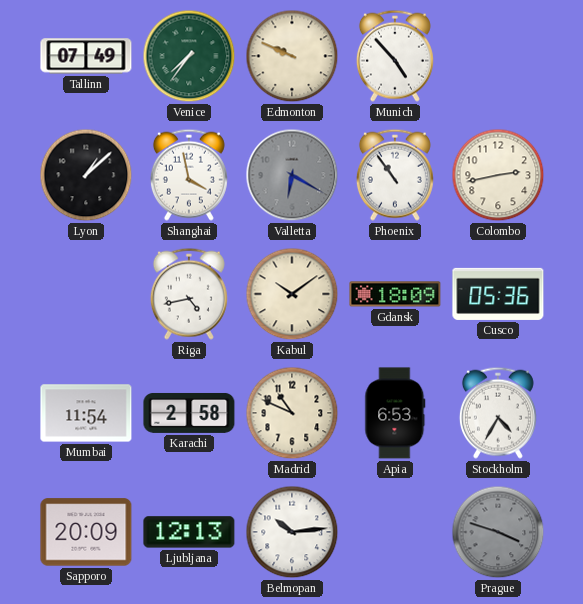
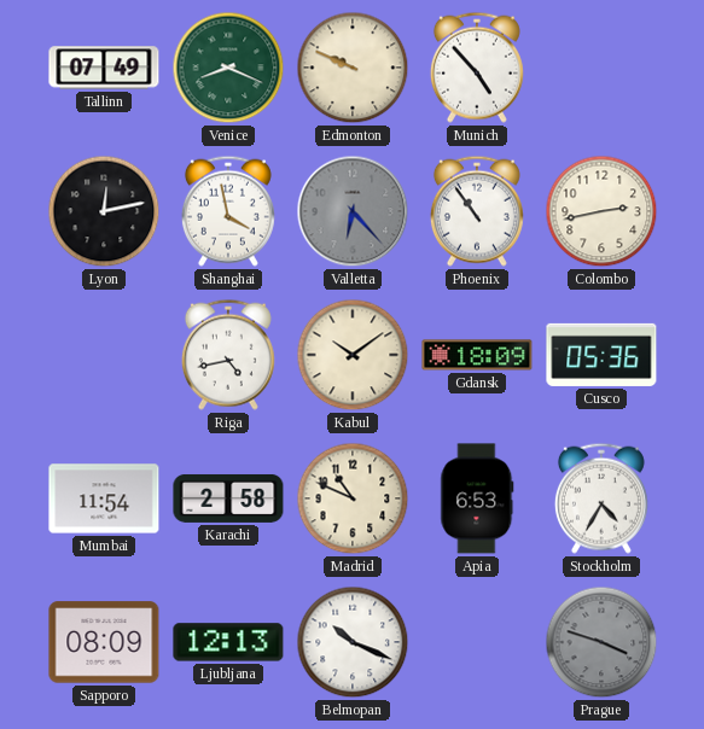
Venice: 7:36 -> 8:19
Lyon: 1:08 -> 12:13
Valletta: 6:20 -> 6:23
Sapporo: 20:09 -> 08:09
Belmopan: 10:14 -> 10:19
